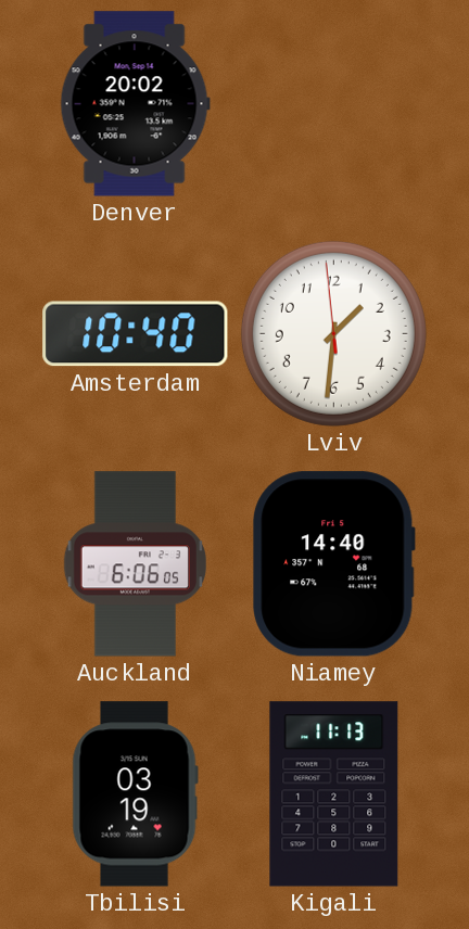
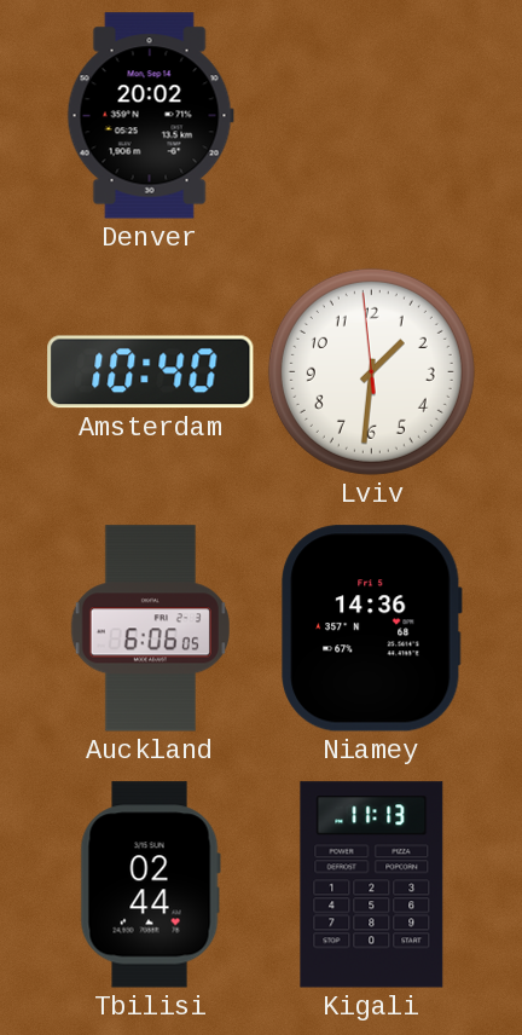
Niamey: 14:40 -> 14:36
Tbilisi: 03:19 -> 02:44
